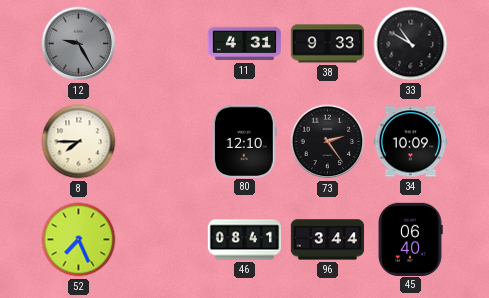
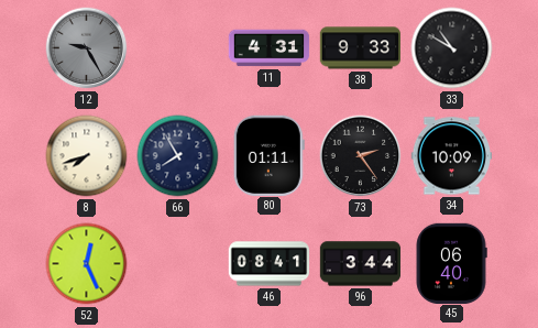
8: 7:45 -> 7:42
66: none -> 7:55
80: 12:10 -> 01:11
52: 7:26 -> 12:26
